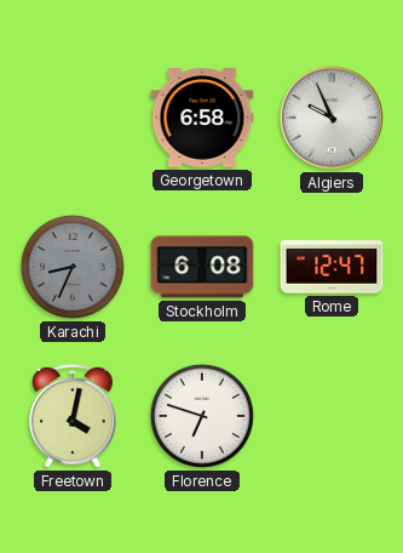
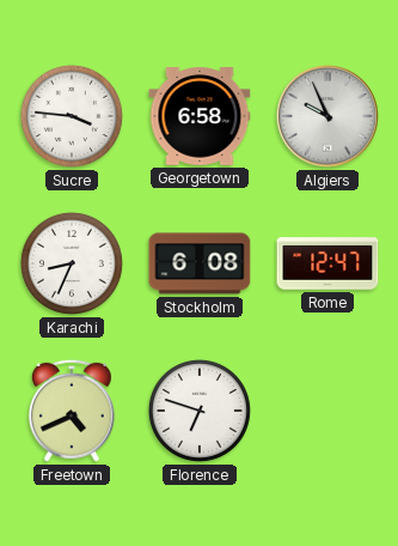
Sucre: none -> 3:46
Karachi dial: grey -> white
Freetown: 4:02 -> 4:41
